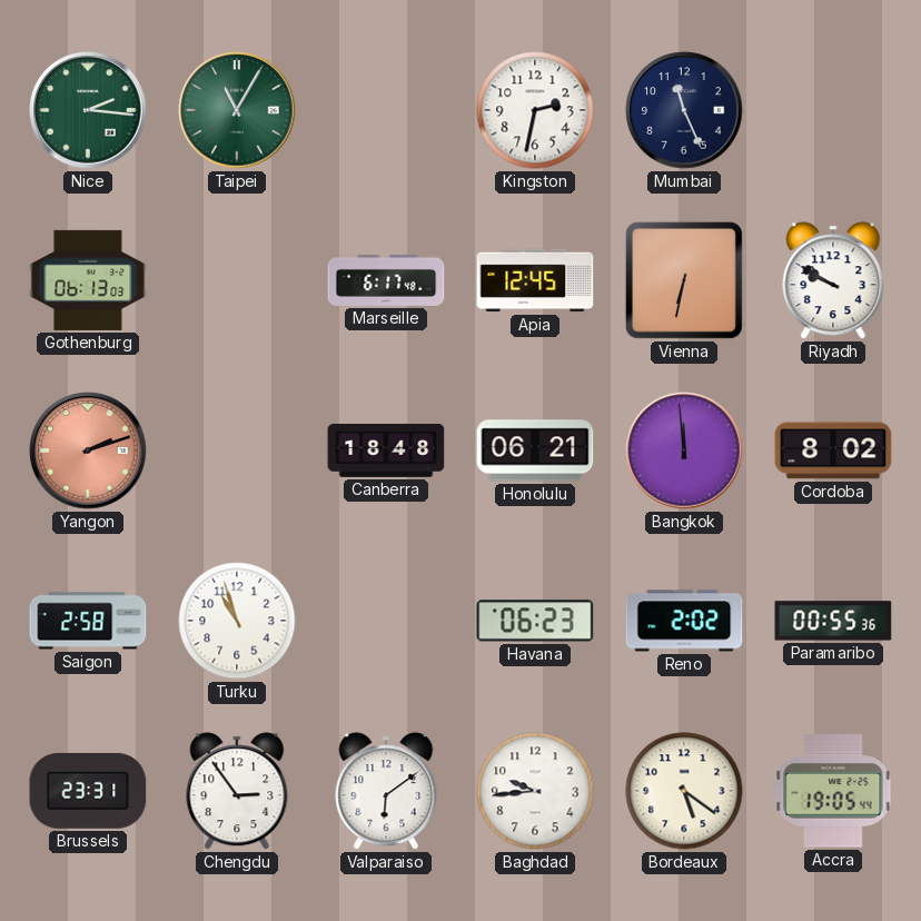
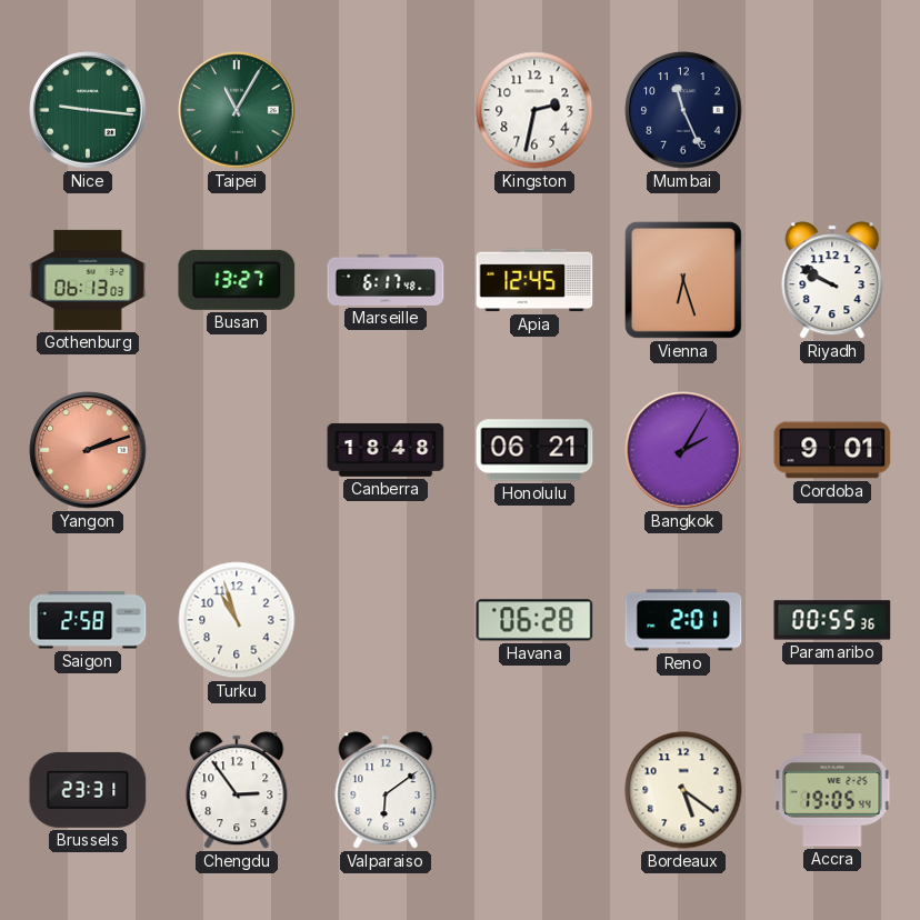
Nice: 2:16 -> 9:16
Busan: none -> 13:27
Vienna: 6:32 -> 6:27
Bangkok: 11:59 -> 2:05
Cordoba: 8:02 -> 9:01
Havana: 06:23 -> 06:28
Reno: 2:02 -> 2:01
Baghdad: 9:44 -> none
